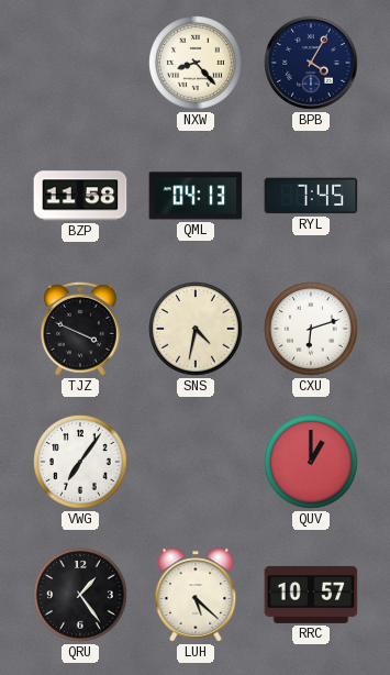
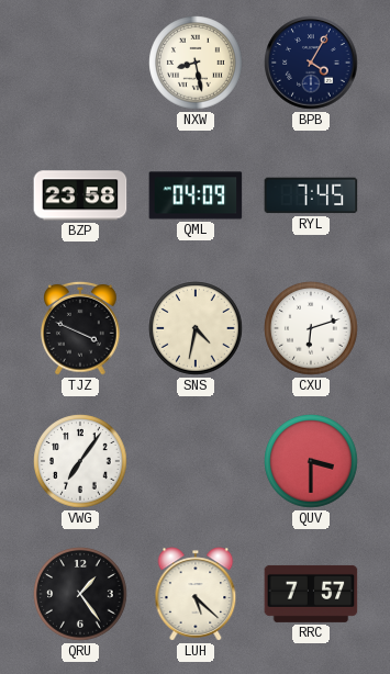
NXW: 8:23 -> 8:28
BZP: 11:58 -> 23:58
QML: 04:13 -> 04:09
QUV: 1:00 -> 3:30
RRC: 10:57 -> 7:57
